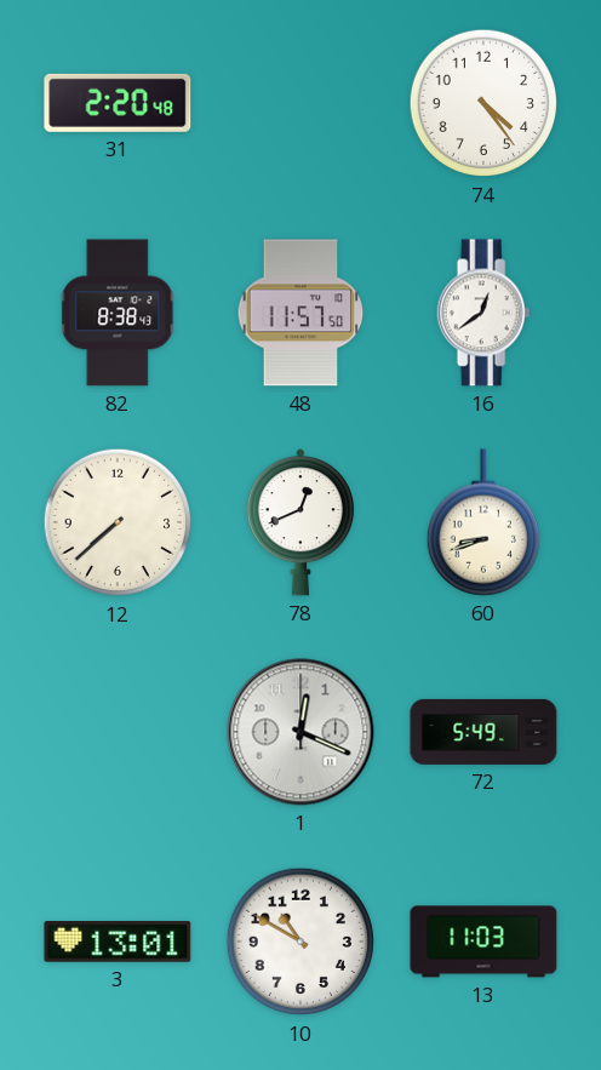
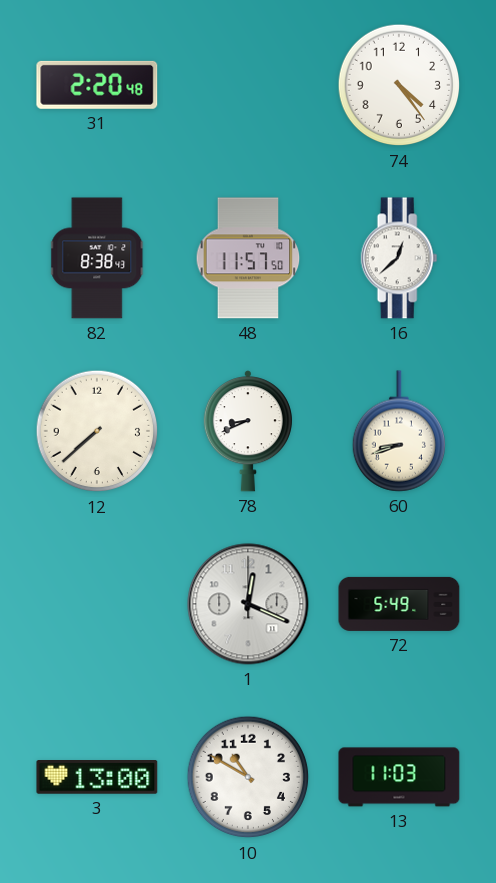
16: 12:39 -> 12:38
78: 12:41 -> 8:41
3: 13:01 -> 13:00
